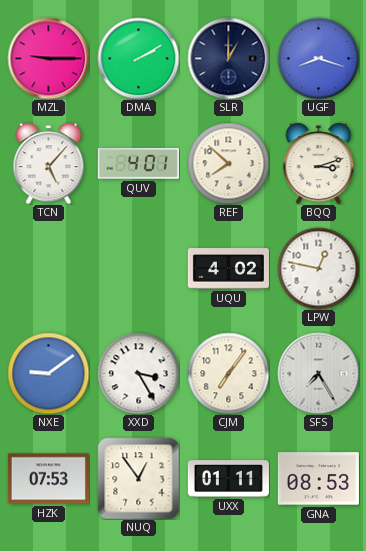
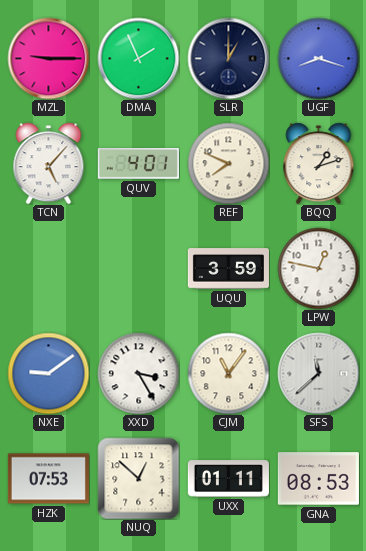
DMA: 2:10 -> 1:56
REF: 7:52 -> 7:49
BQQ: 3:12 -> 1:12
UQU: 4:02 -> 3:59
CJM: 7:06 -> 11:06
SFS: 7:25 -> 11:38
NUQ: 12:54 -> 12:52
